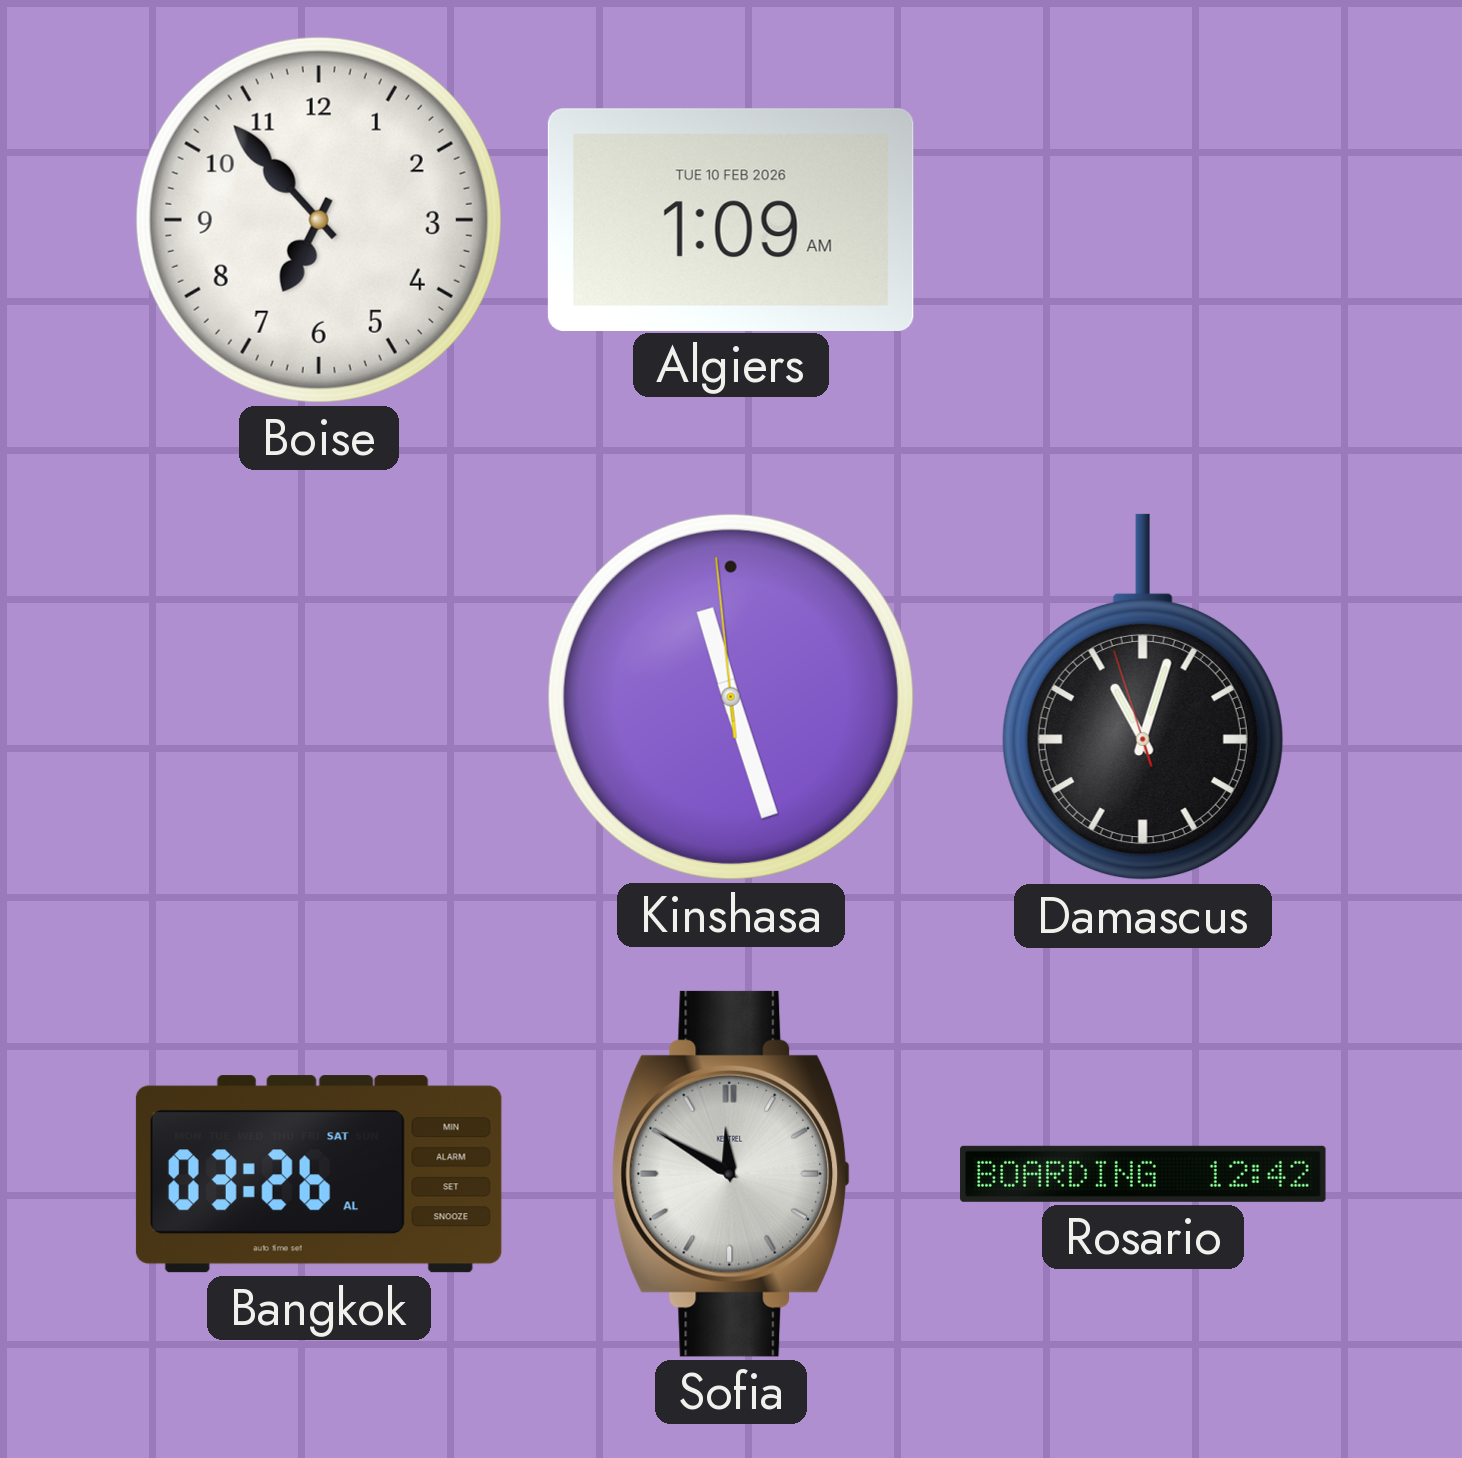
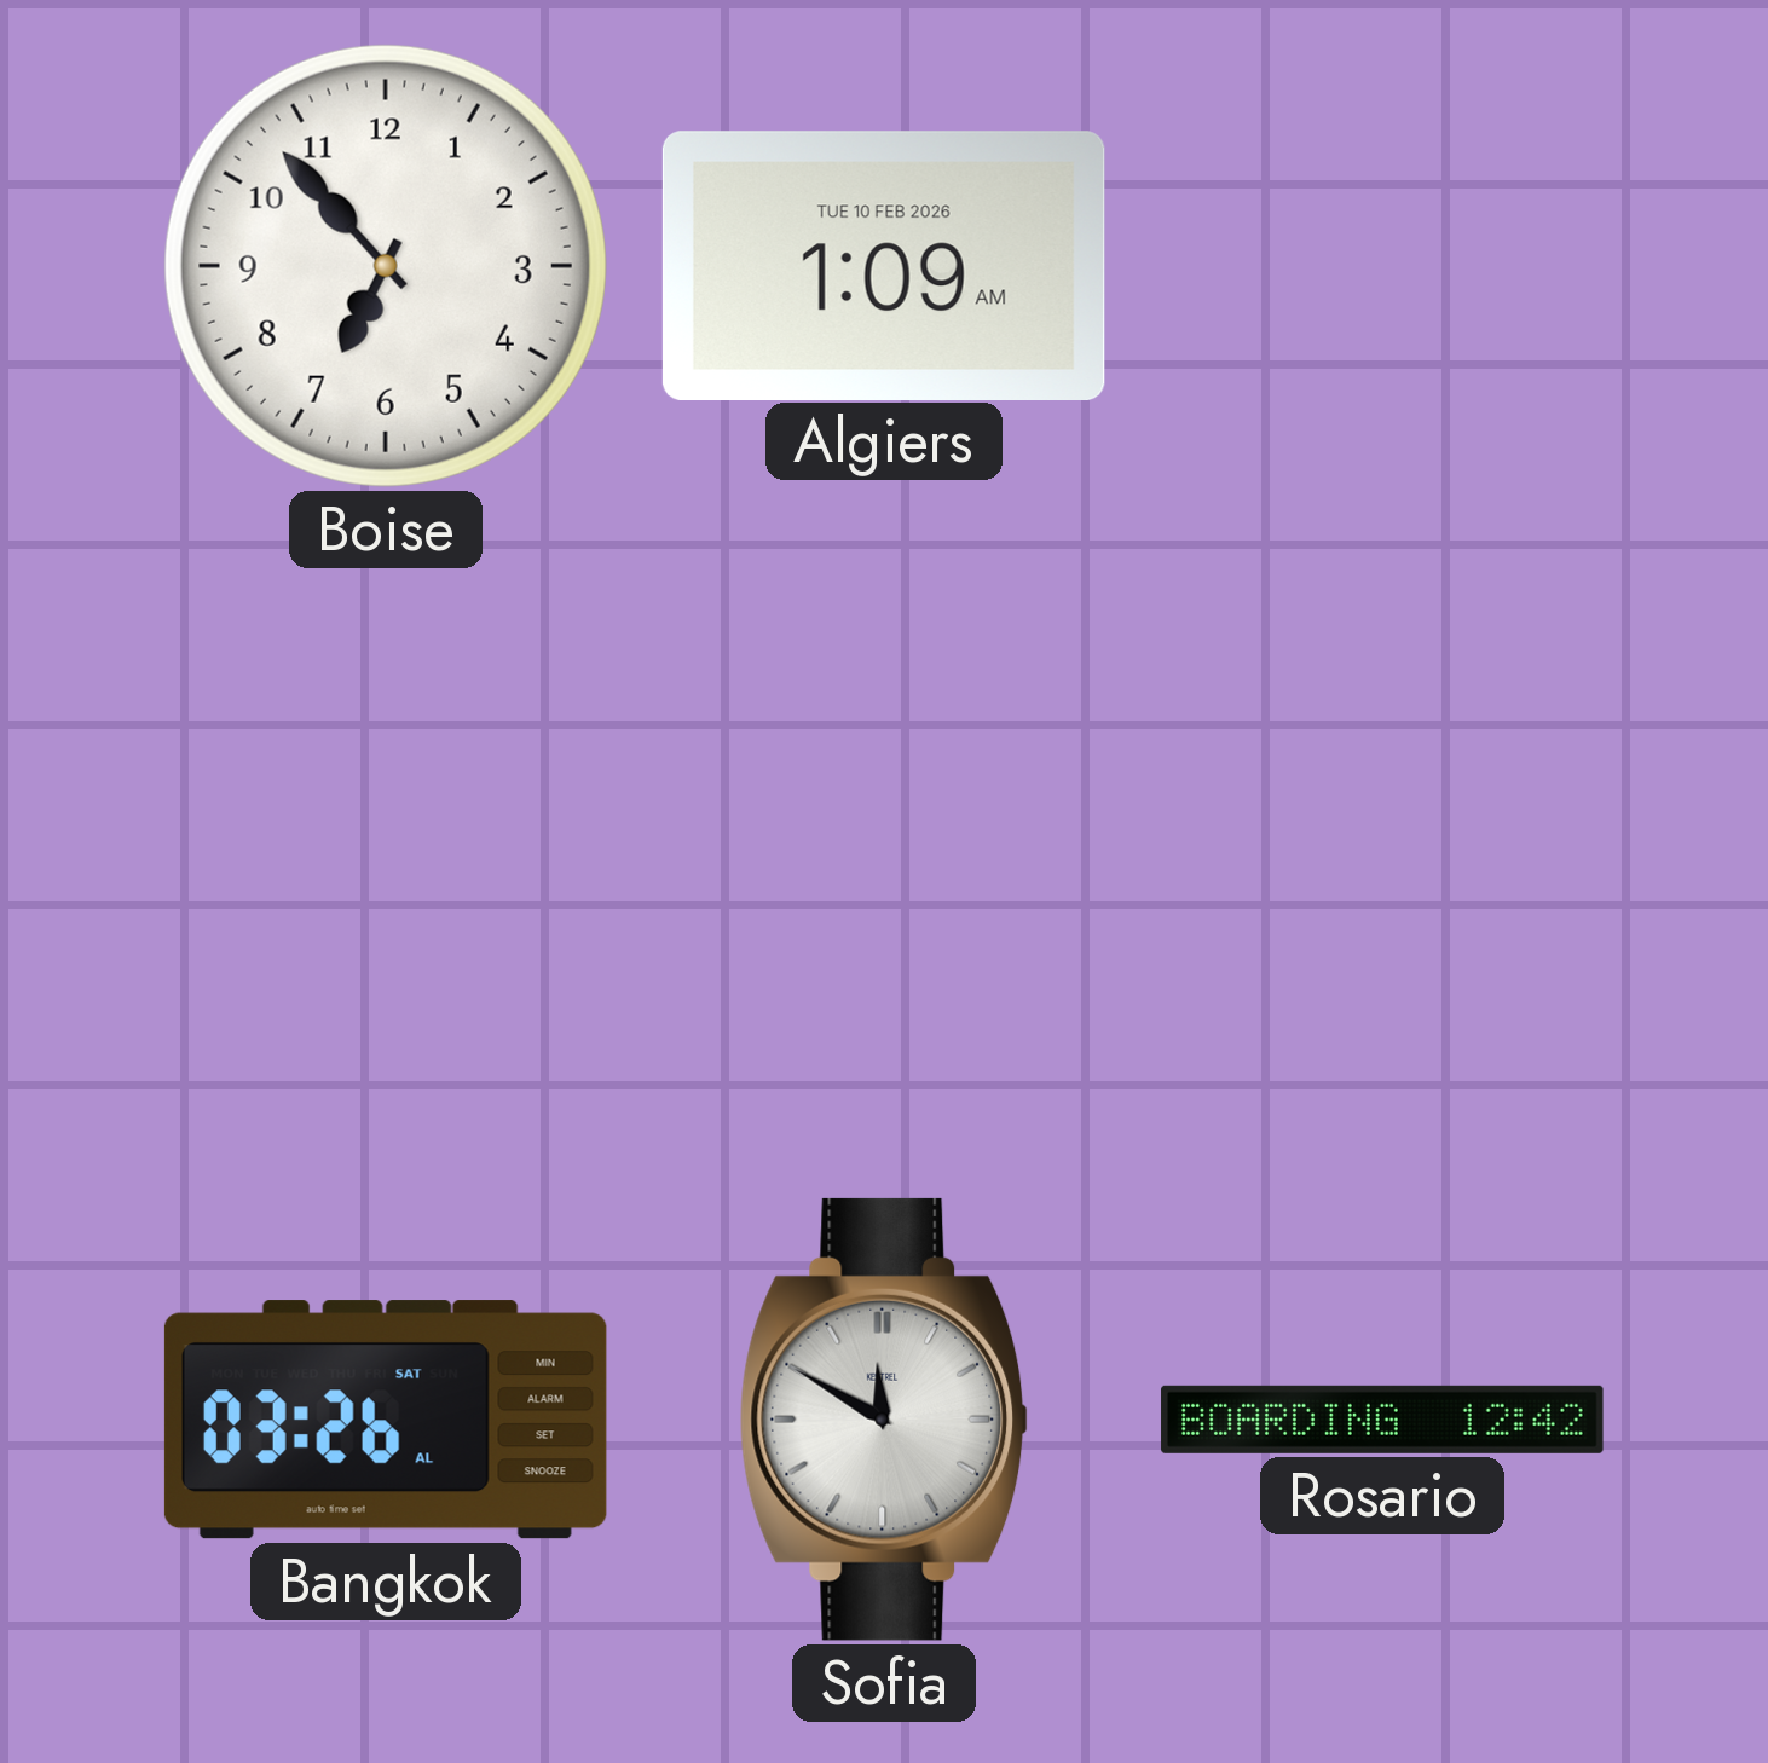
Kinshasa: 11:26 -> none
Damascus: 11:02 -> none
